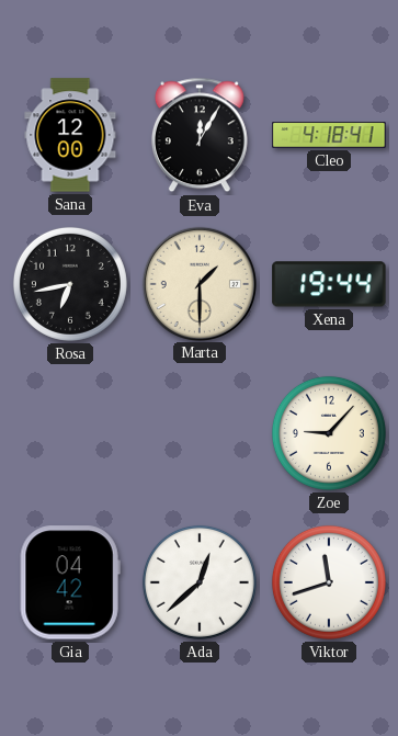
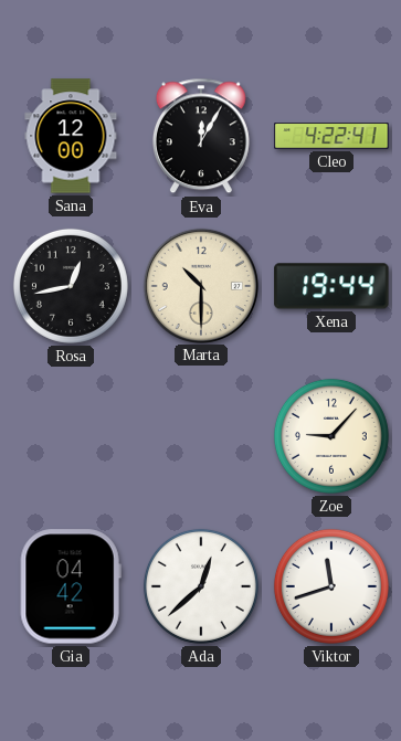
Cleo: 4:18 -> 4:22
Rosa: 6:43 -> 12:43
Marta: 1:30 -> 10:30
